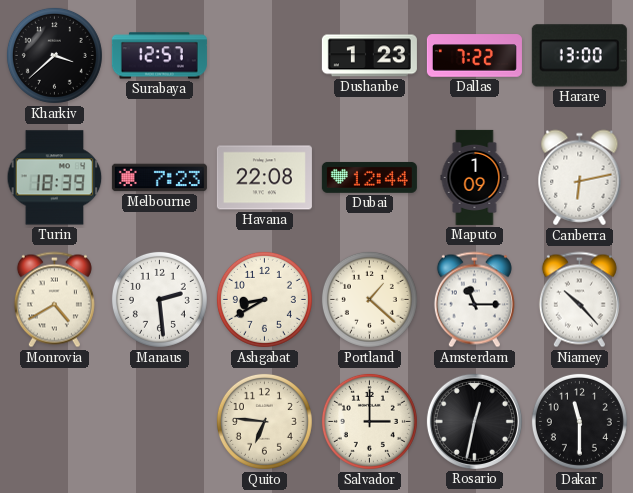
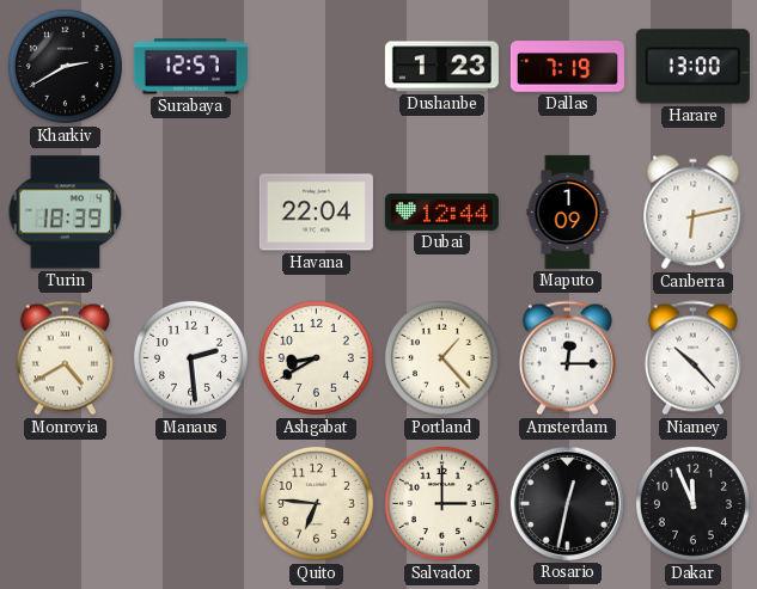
Kharkiv: 3:38 -> 2:40
Dallas: 7:22 -> 7:19
Melbourne: 7:23 -> none
Havana: 22:08 -> 22:04
Portland: 1:22 -> 1:23
Amsterdam: 11:15 -> 12:15
Dakar: 11:30 -> 11:56
